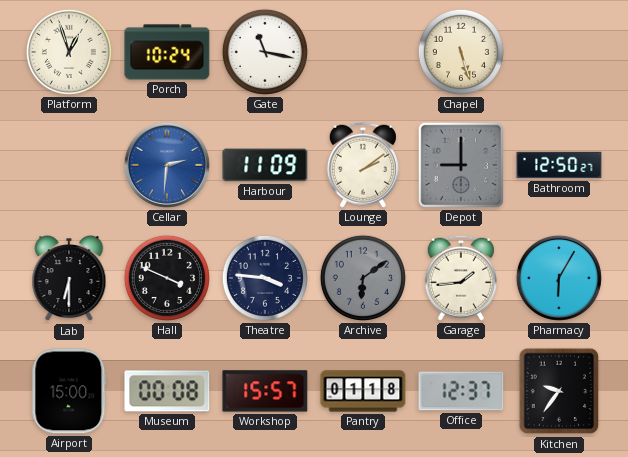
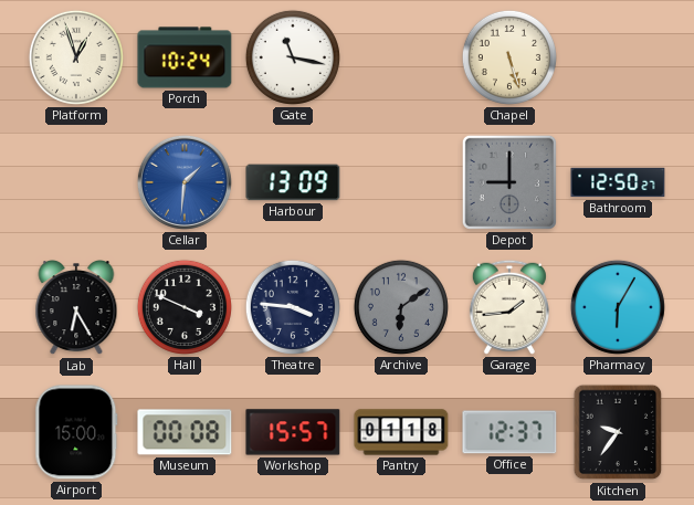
Cellar: 2:31 -> 1:31
Harbour: 11:09 -> 13:09
Lounge: 2:09 -> none
Lab: 6:30 -> 6:25
